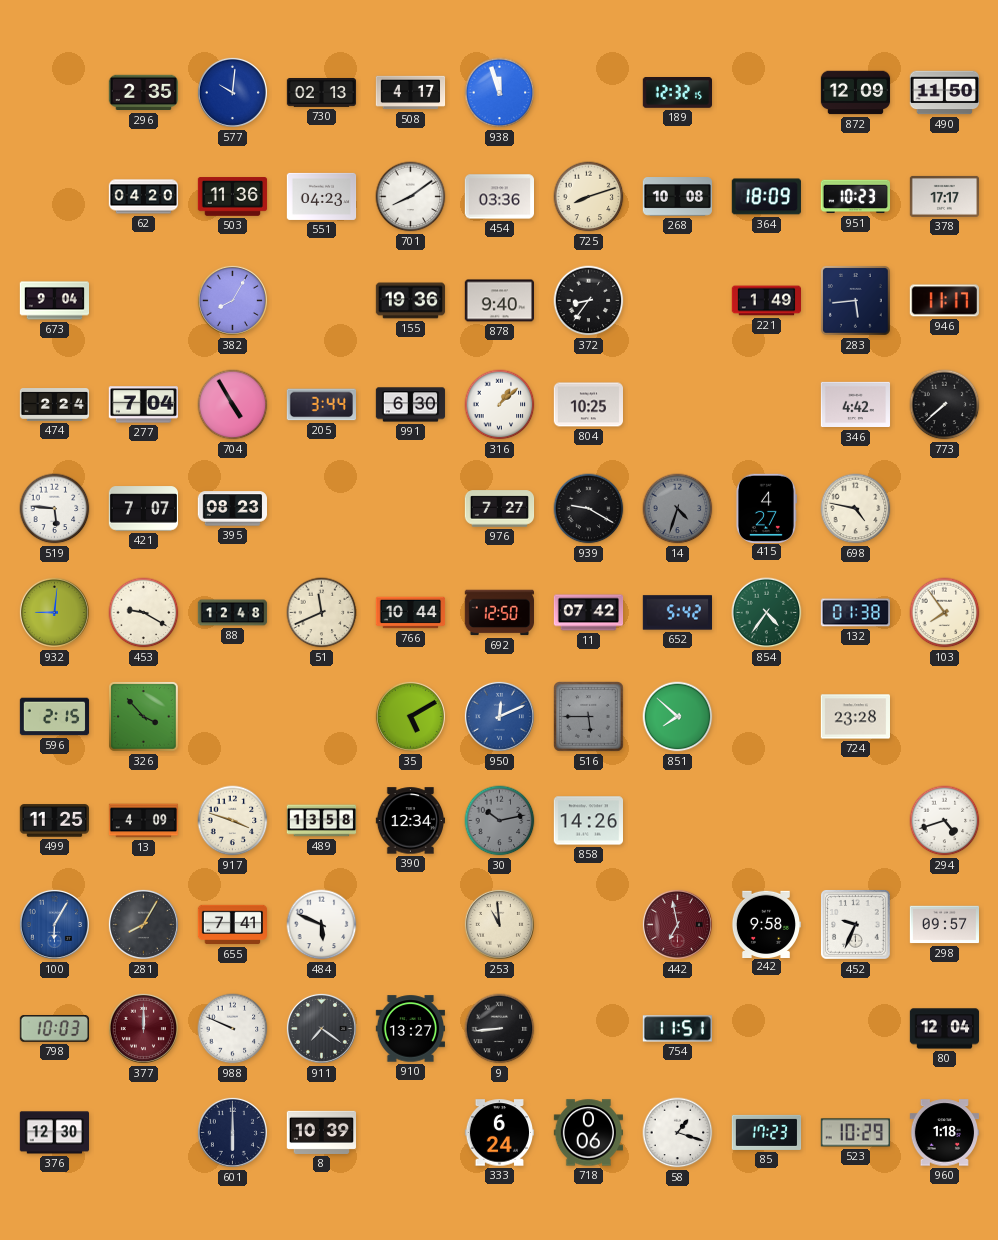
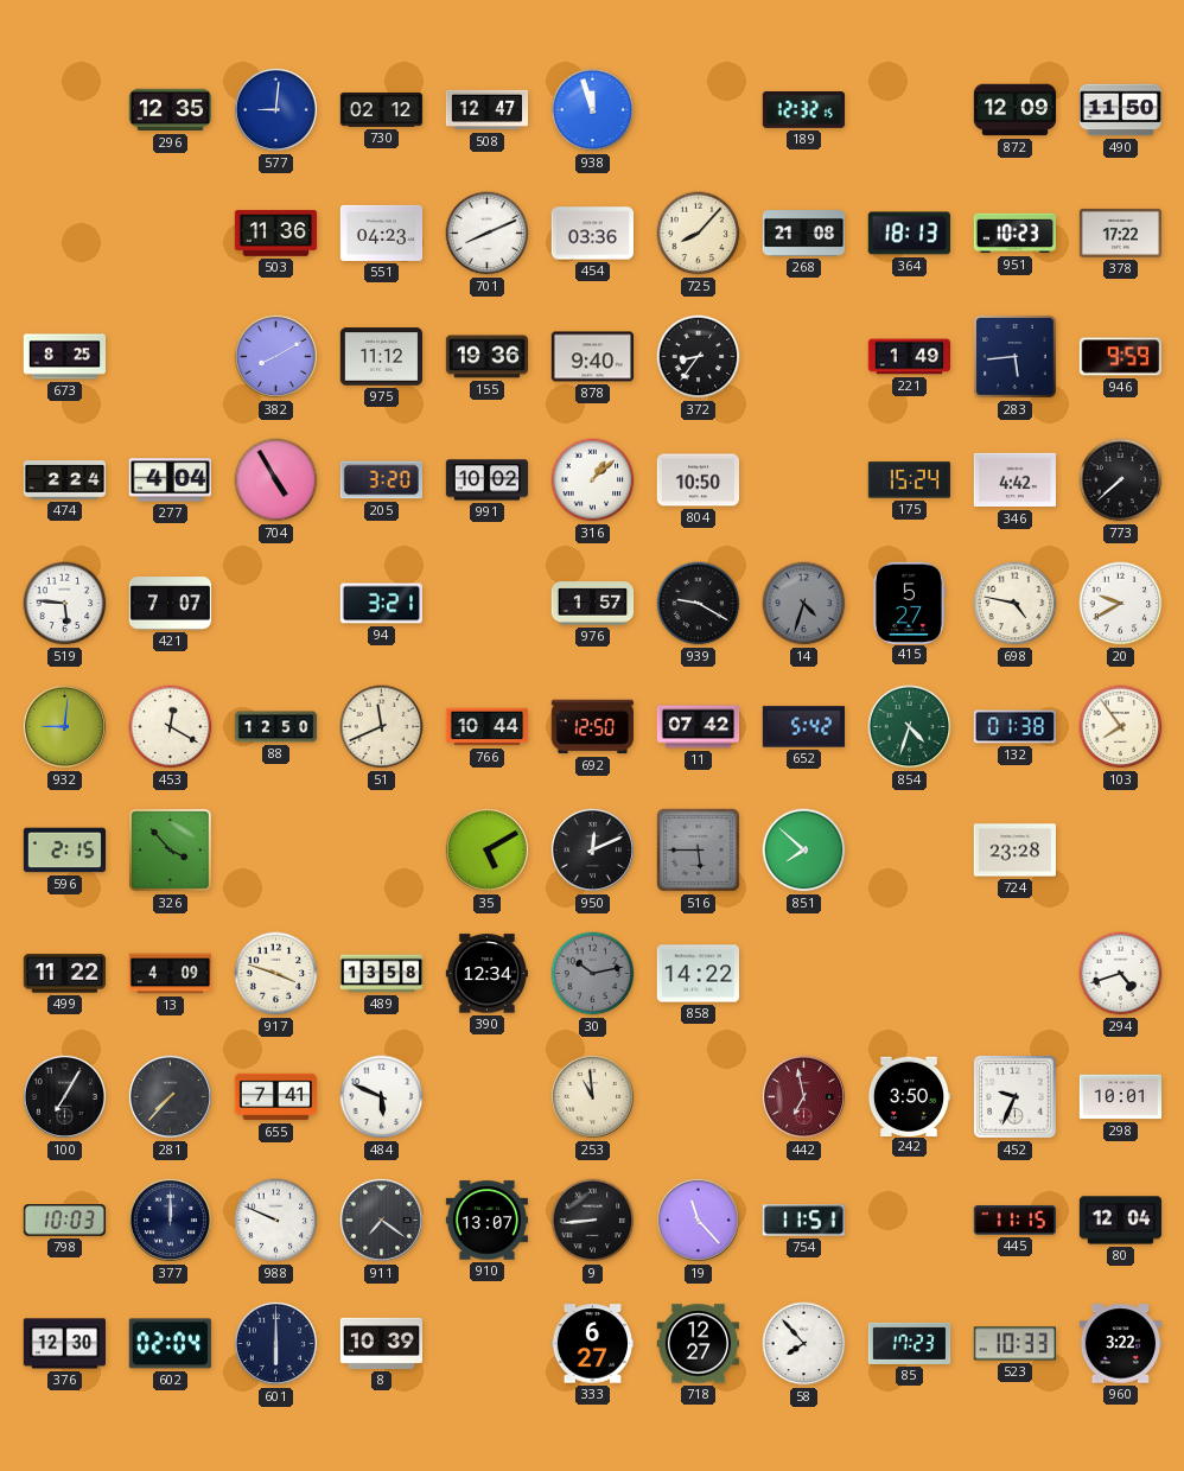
296: 2:35 -> 12:35
577: 10:01 -> 9:01
730: 02:13 -> 02:12
508: 4:17 -> 12:47
62: 04:20 -> none
701: 8:09 -> 8:11
725: 8:12 -> 8:07
268: 10:08 -> 21:08
364: 18:09 -> 18:13
378: 17:17 -> 17:22
673: 9:04 -> 8:25
382: 8:05 -> 8:10
975: none -> 11:12
946: 11:17 -> 9:59
277: 7:04 -> 4:04
205: 3:44 -> 3:20
991: 6:30 -> 10:02
804: 10:25 -> 10:50
175: none -> 15:24
395: 08:23 -> none
94: none -> 3:21
976: 7:27 -> 1:57
415: 4:27 -> 5:27
20: none -> 9:40
453: 9:20 -> 12:20
88: 12:48 -> 12:50
854: 4:36 -> 4:33
950 dial: blue -> black
499: 11:25 -> 11:22
858: 14:26 -> 14:22
100: 6:05 -> 7:05
100 dial: blue -> black
281: 8:05 -> 7:37
242: 9:58 -> 3:50
298: 09:57 -> 10:01
377 dial: burgundy -> navy
910: 13:27 -> 13:07
19: none -> 11:23
445: none -> 11:15
602: none -> 02:04
333: 6:24 -> 6:27
718: 0:06 -> 12:27
58: 1:18 -> 7:53
523: 10:29 -> 10:33
960: 1:18 -> 3:22
